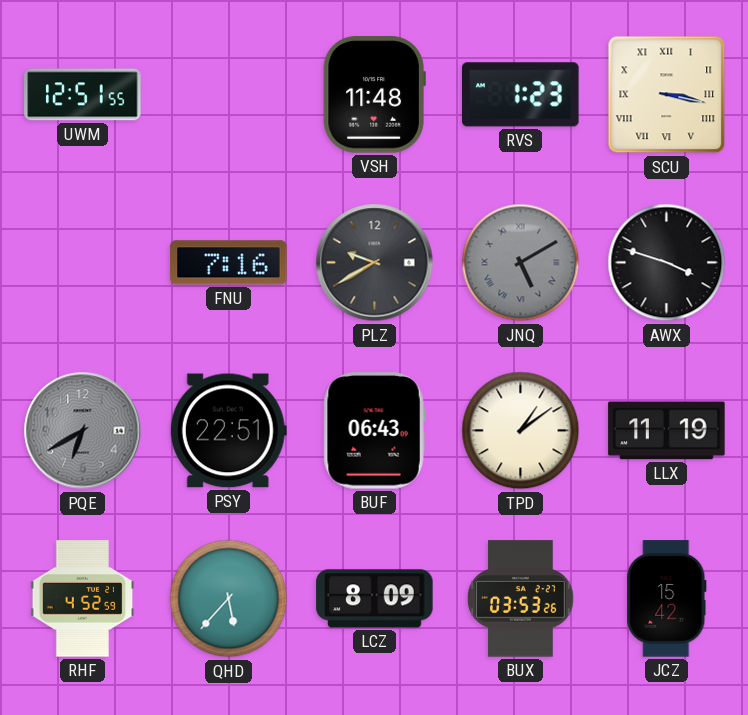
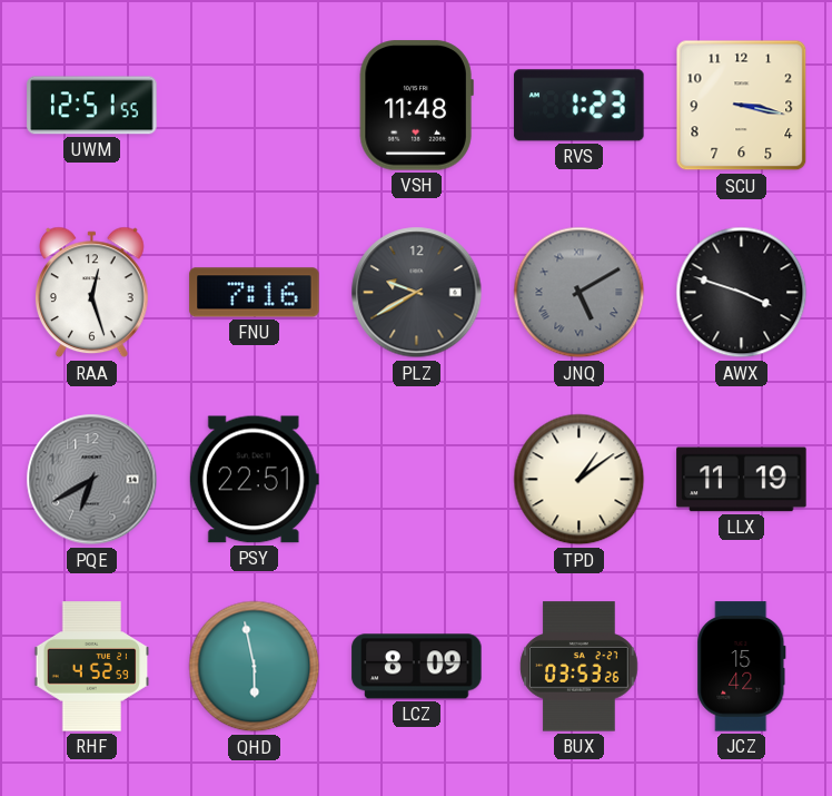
SCU numerals: Roman -> Arabic
RAA: none -> 12:27
BUF: 06:43 -> none
QHD: 5:37 -> 5:58
